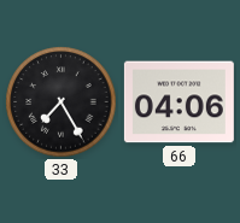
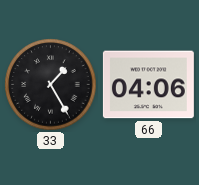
33: 7:25 -> 1:25
